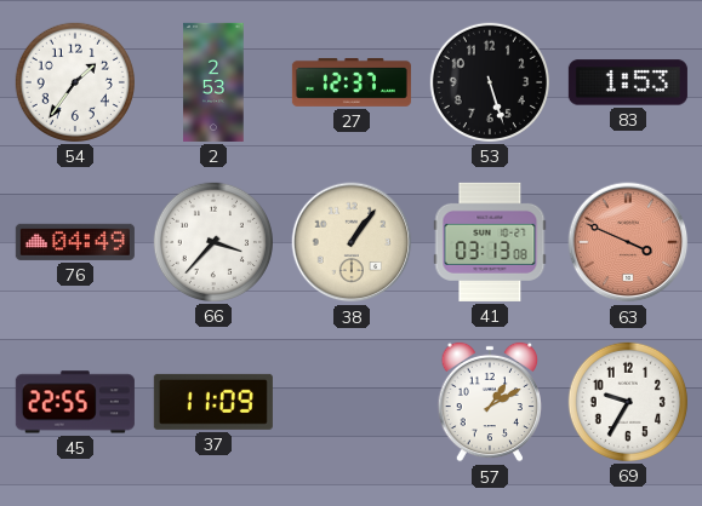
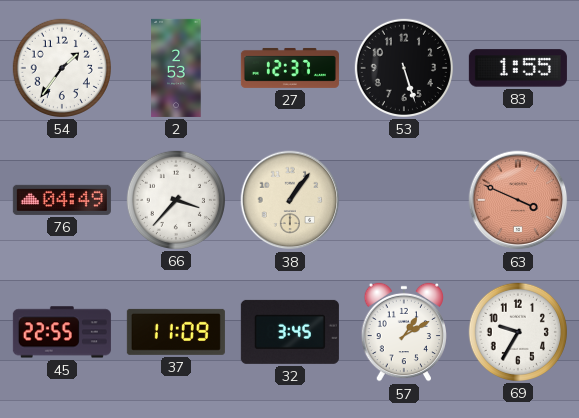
83: 1:53 -> 1:55
41: 03:13 -> none
32: none -> 3:45
